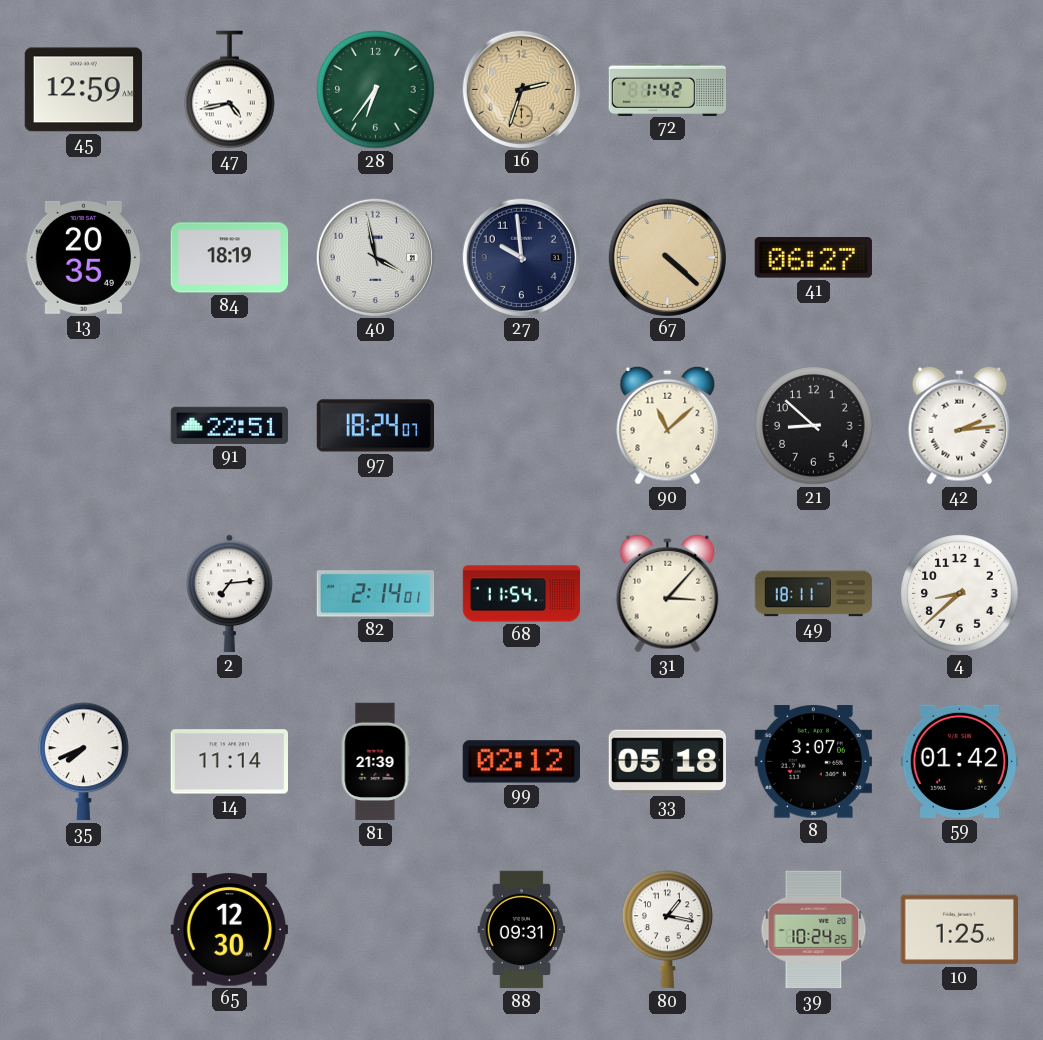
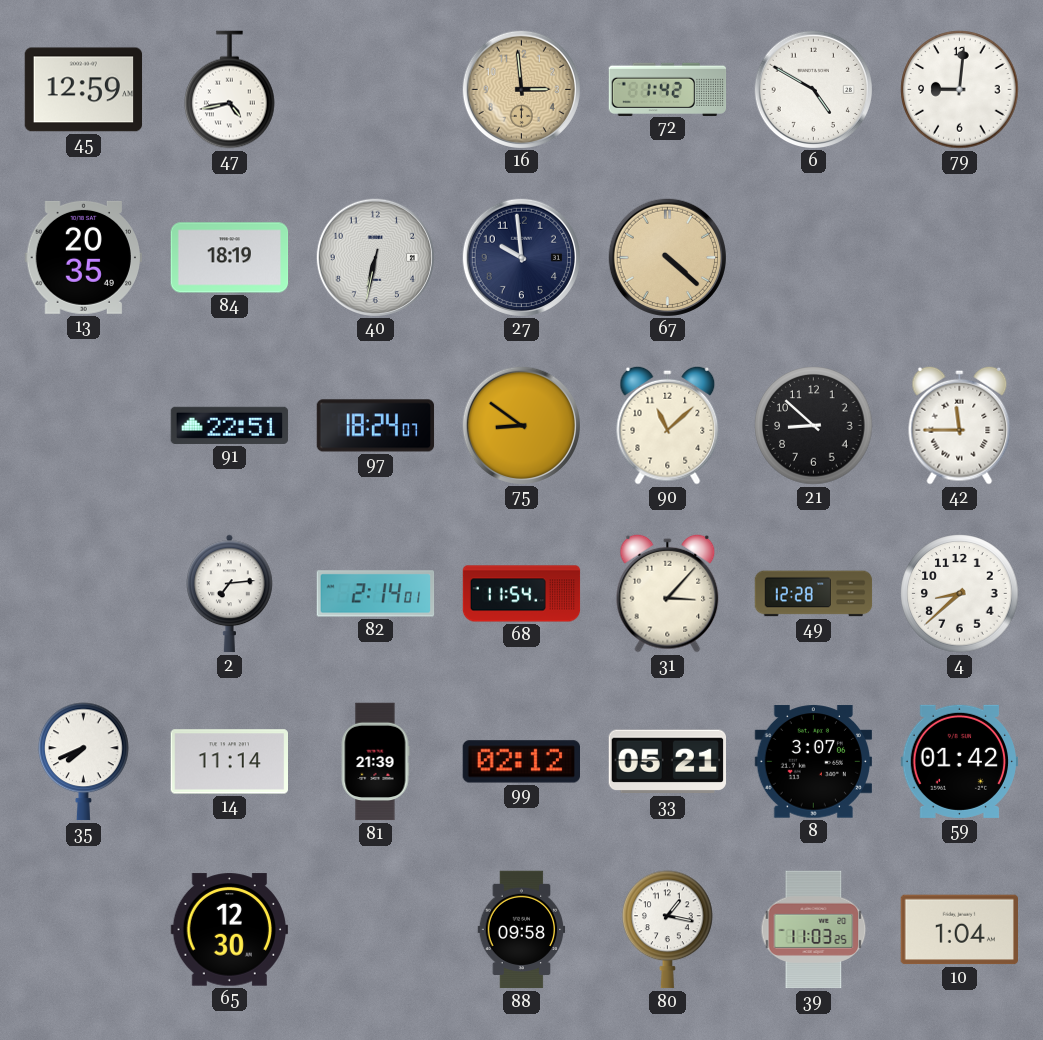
28: 6:36 -> none
16: 2:33 -> 2:59
6: none -> 4:50
79: none -> 9:01
40: 3:58 -> 6:32
41: 06:27 -> none
75: none -> 8:51
42: 2:14 -> 11:45
49: 18:11 -> 12:28
33: 05:18 -> 05:21
88: 09:31 -> 09:58
39: 10:24 -> 11:03
10: 1:25 -> 1:04
